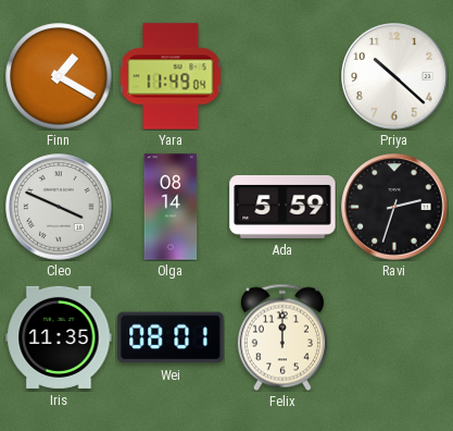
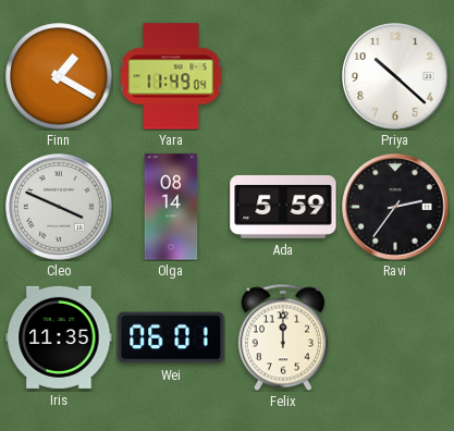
Ravi: 2:33 -> 2:36
Wei: 08:01 -> 06:01
